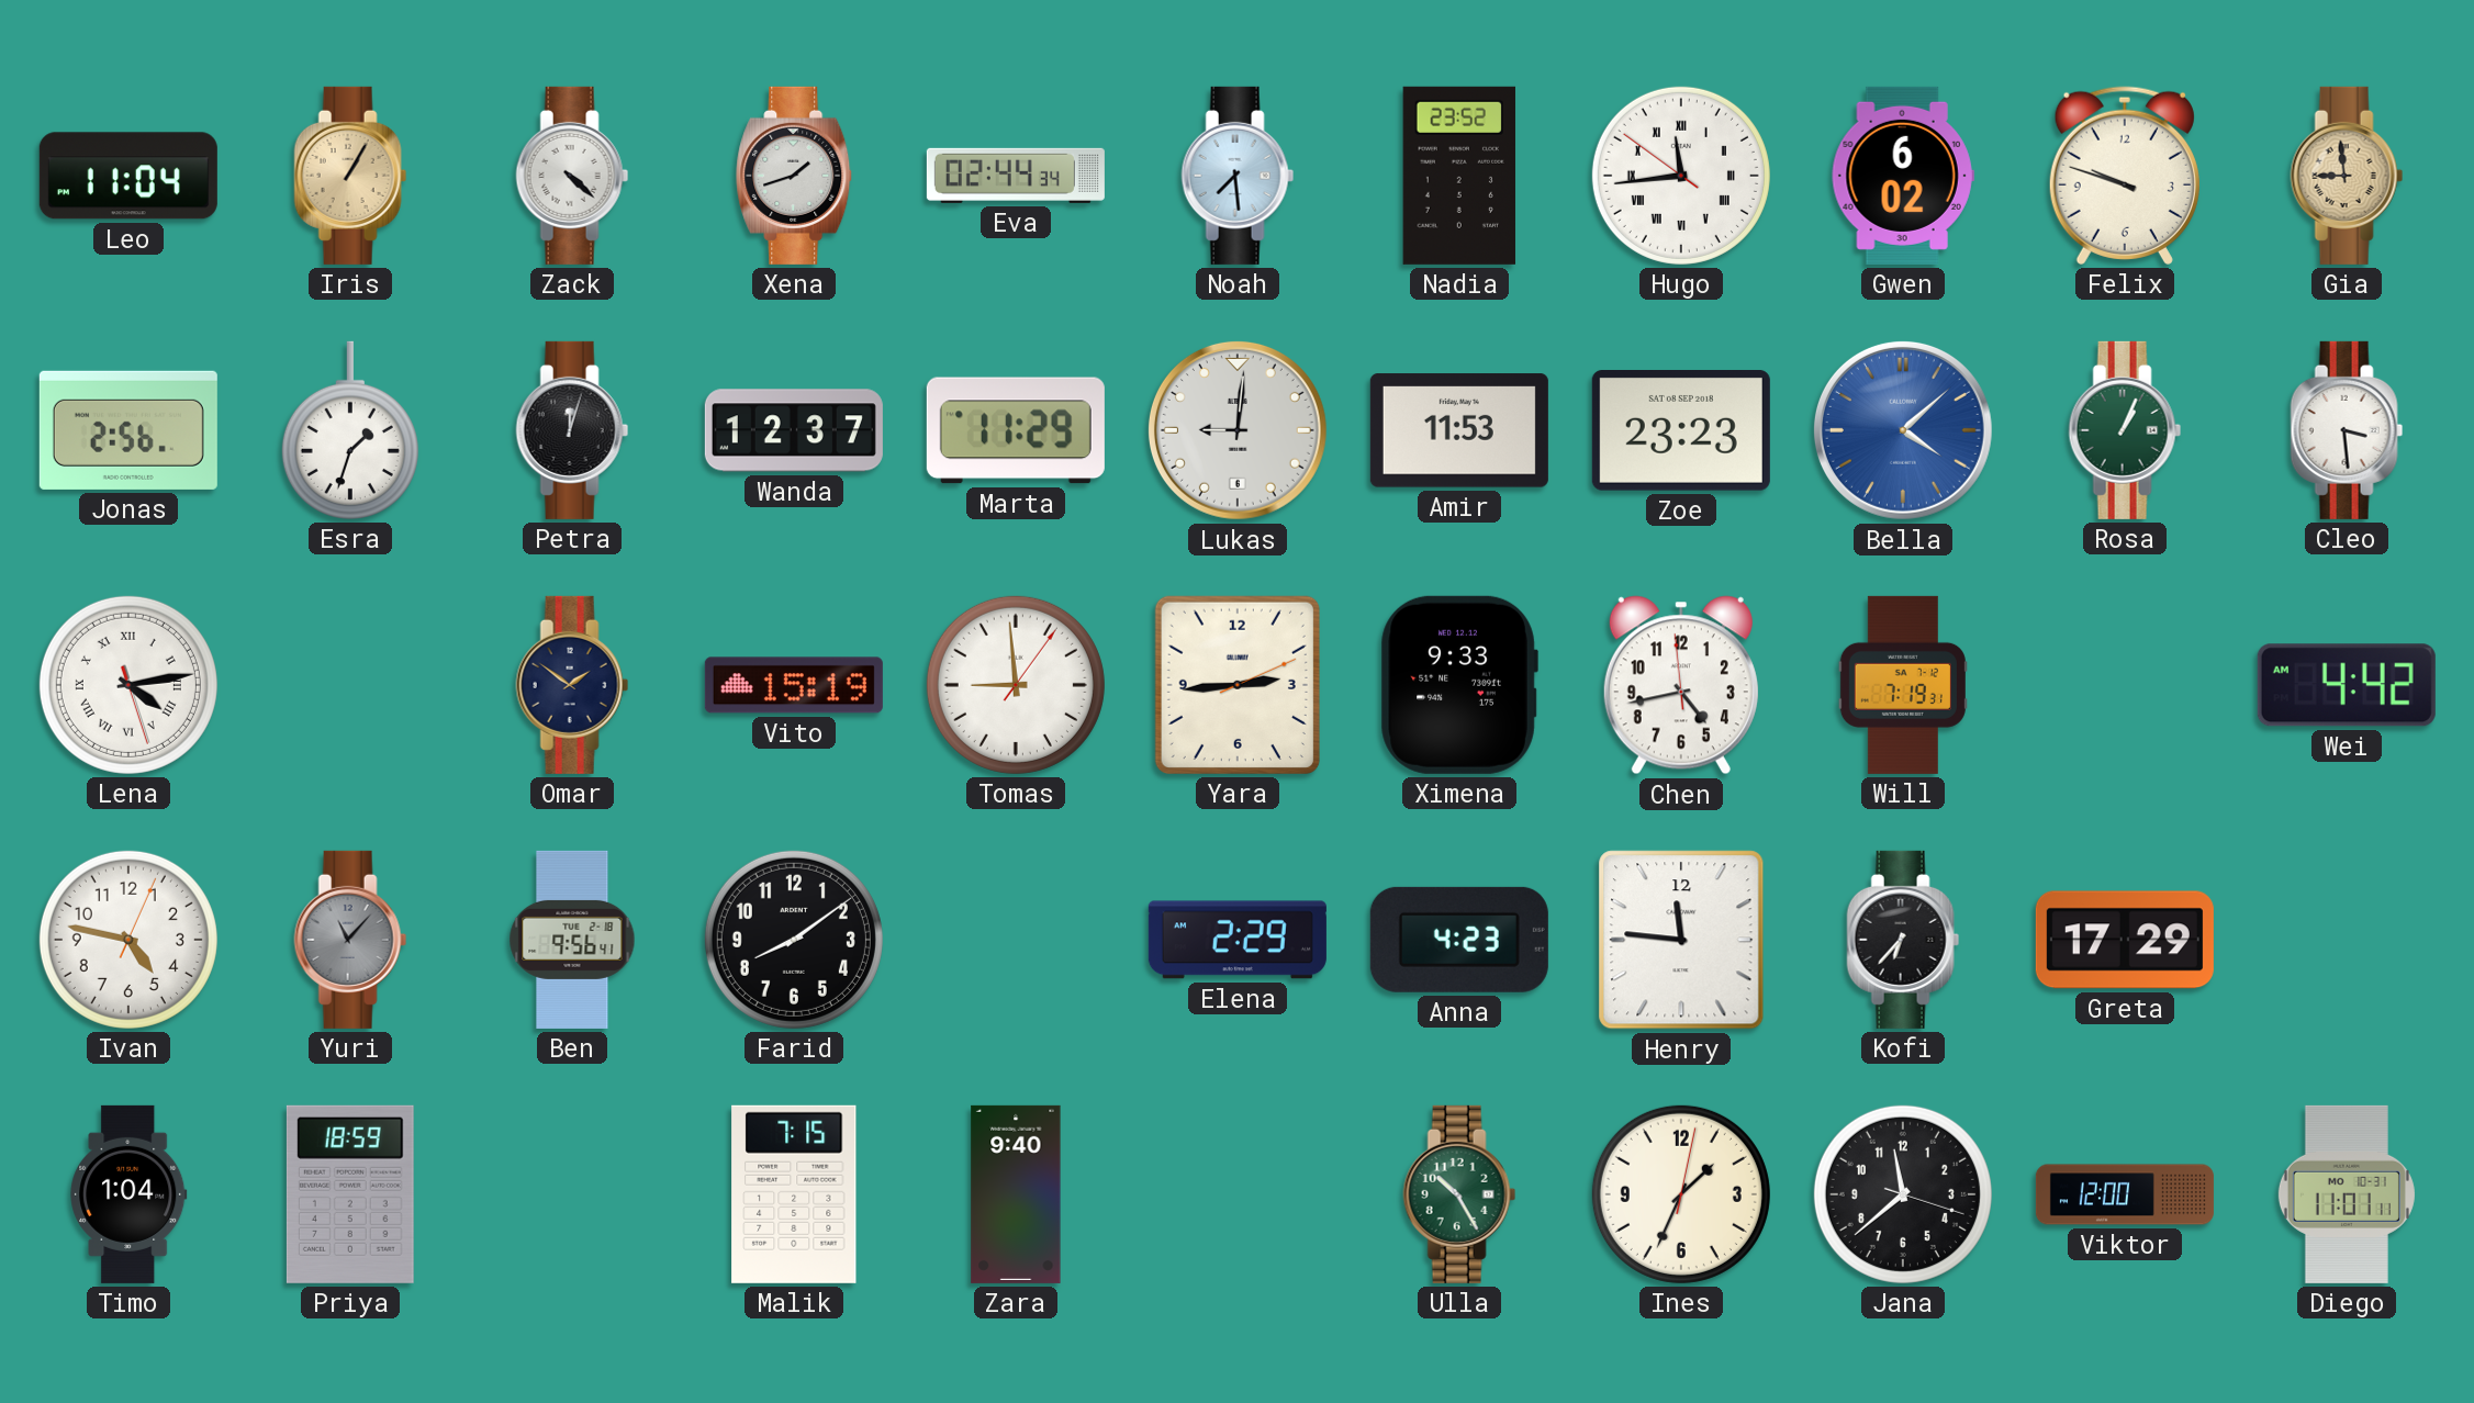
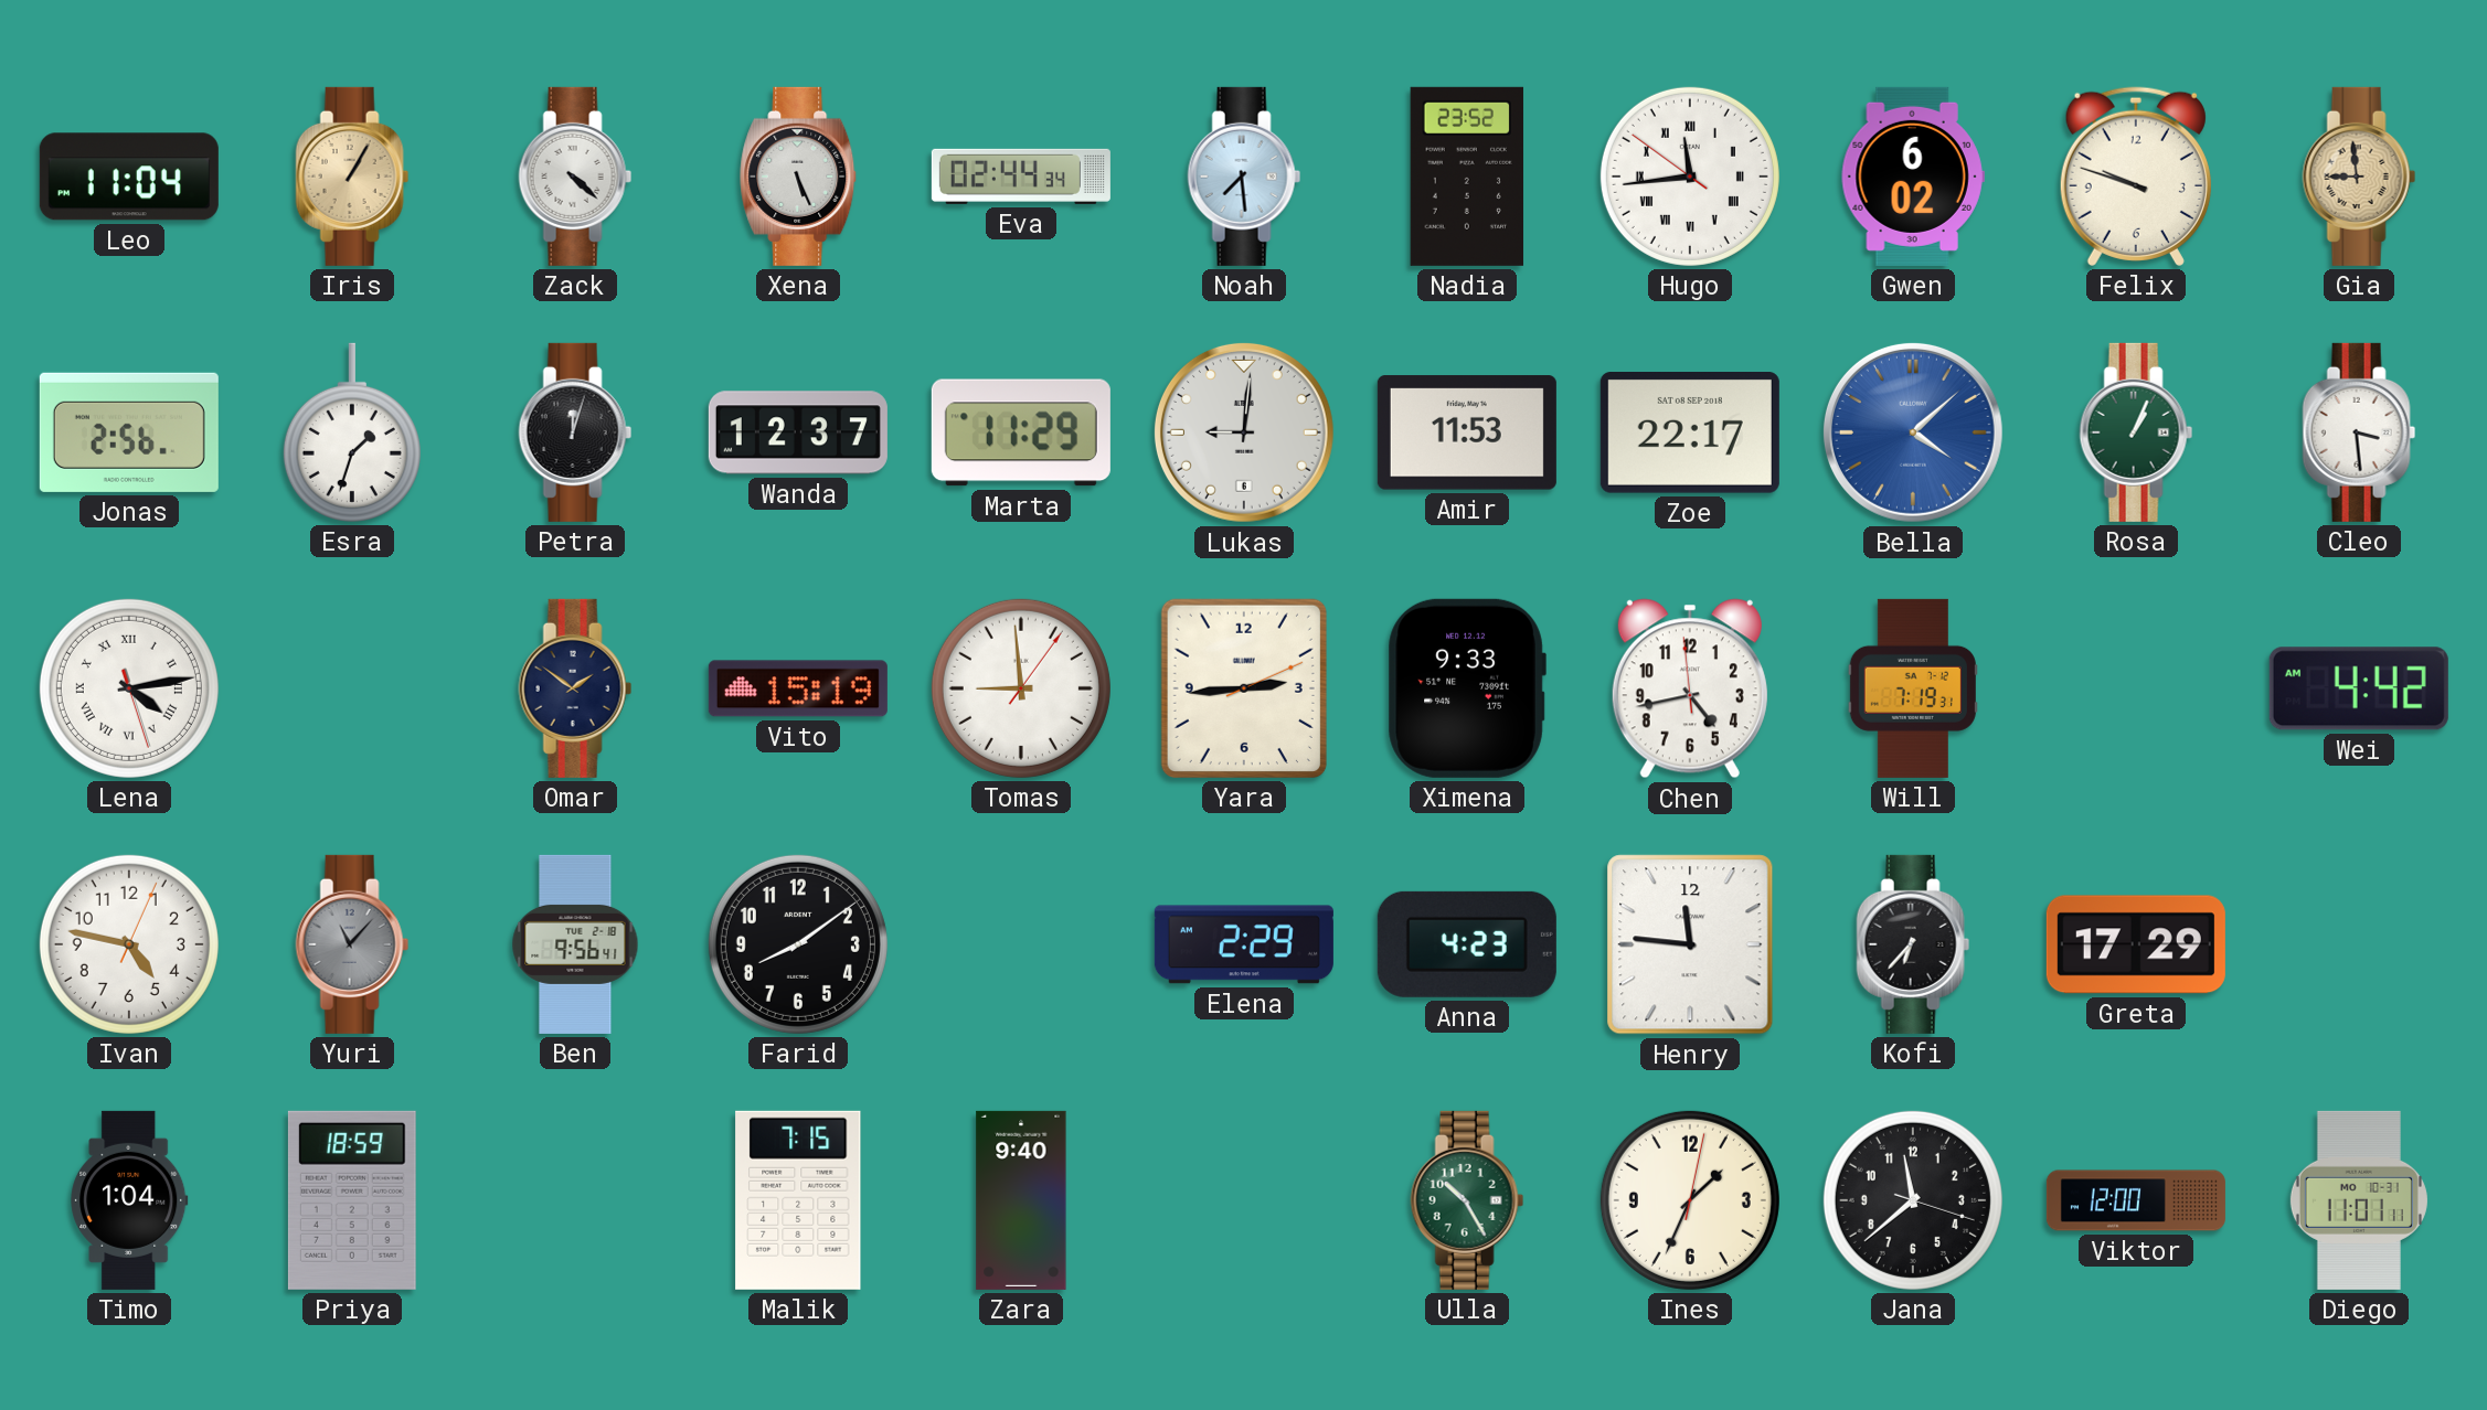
Xena: 1:42 -> 5:26
Zoe: 23:23 -> 22:17
